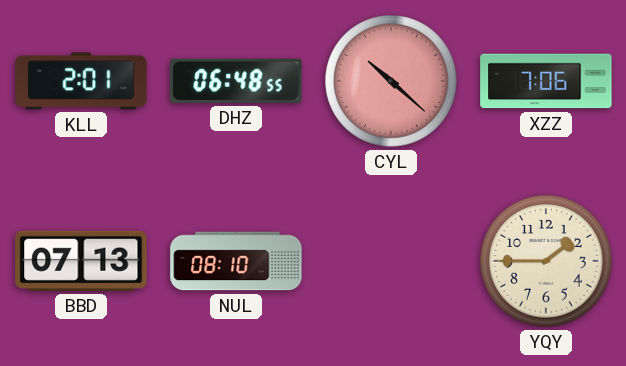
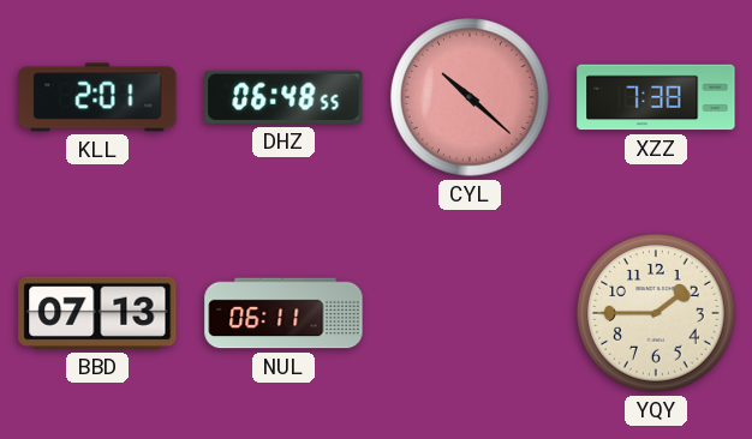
XZZ: 7:06 -> 7:38
NUL: 08:10 -> 06:11
